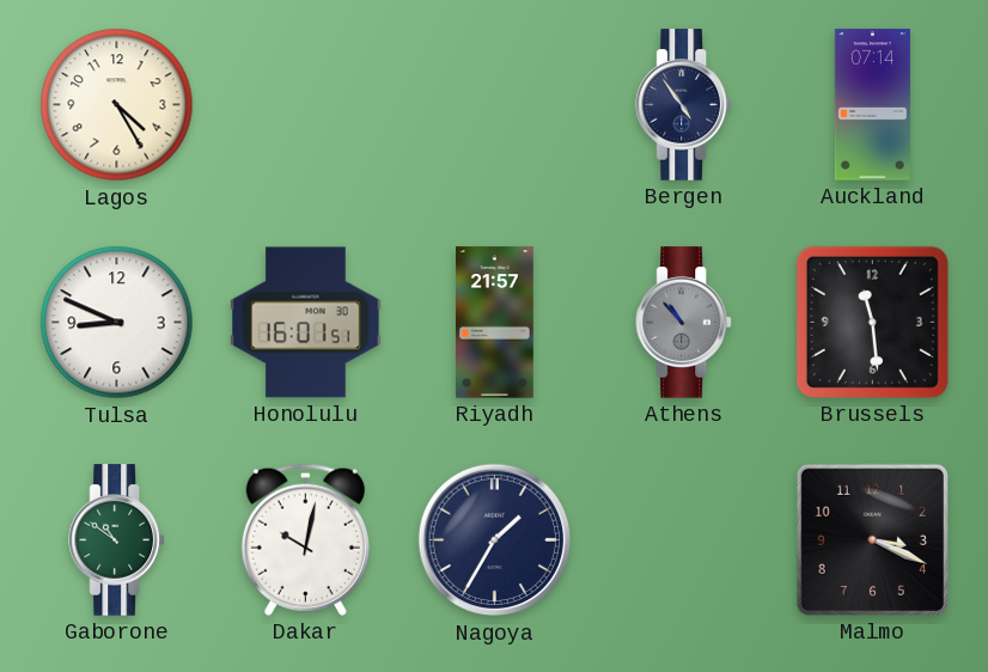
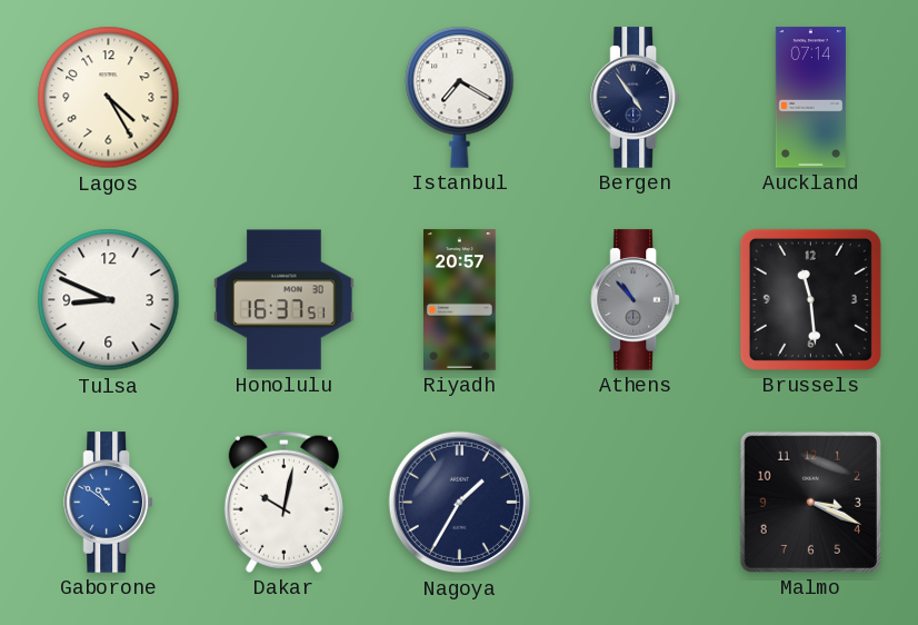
Istanbul: none -> 7:20
Honolulu: 16:01 -> 16:37
Riyadh: 21:57 -> 20:57
Gaborone dial: green -> blue
